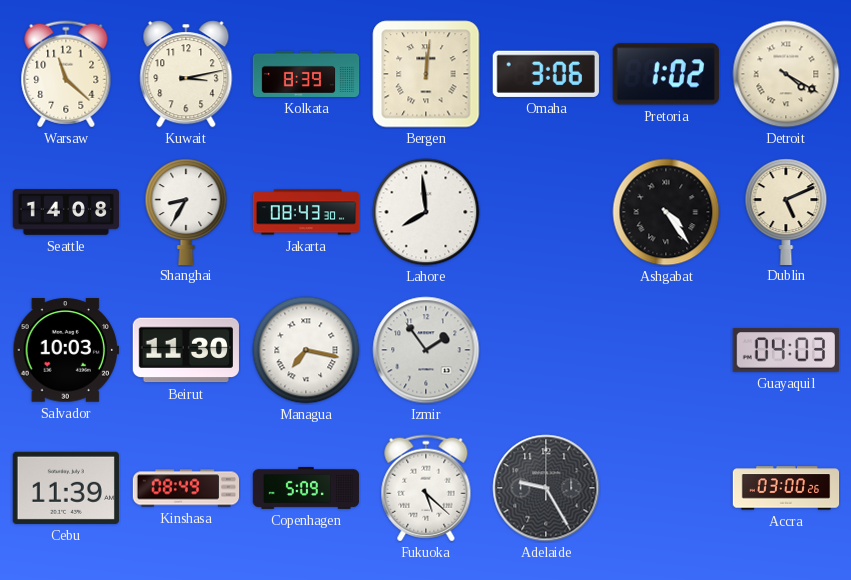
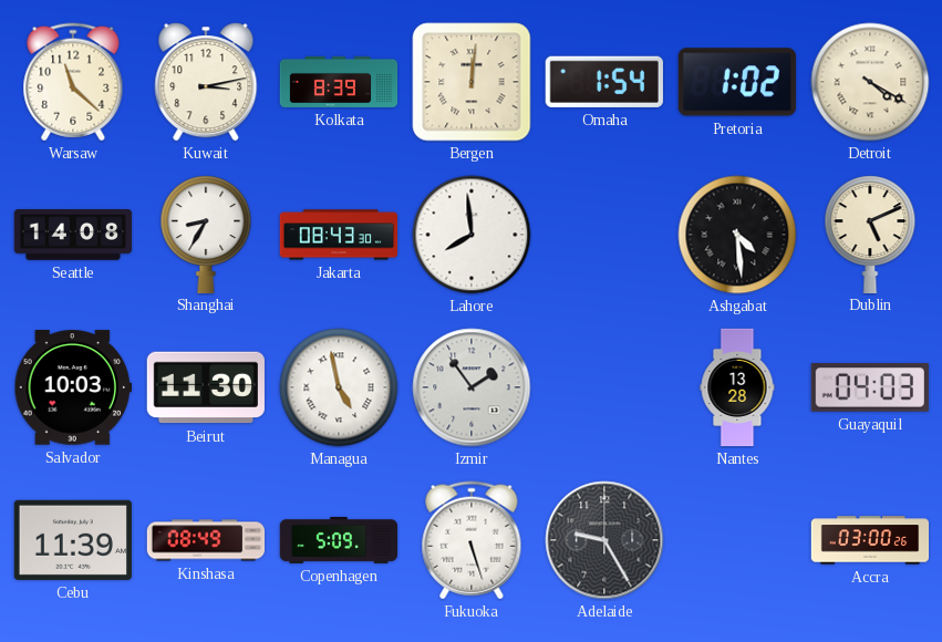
Omaha: 3:06 -> 1:54
Ashgabat: 4:24 -> 4:29
Managua: 7:17 -> 4:58
Nantes: none -> 13:28
Fukuoka: 5:22 -> 5:27
